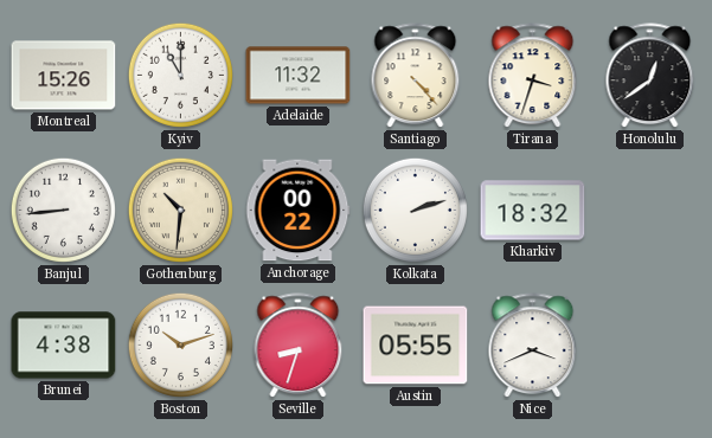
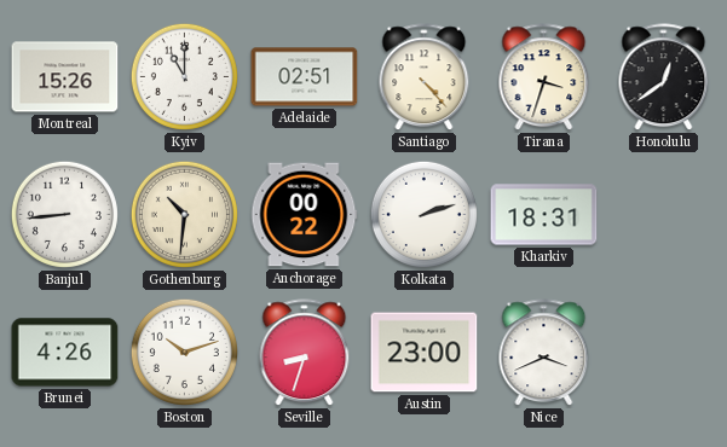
Adelaide: 11:32 -> 02:51
Kharkiv: 18:32 -> 18:31
Brunei: 4:38 -> 4:26
Austin: 05:55 -> 23:00
